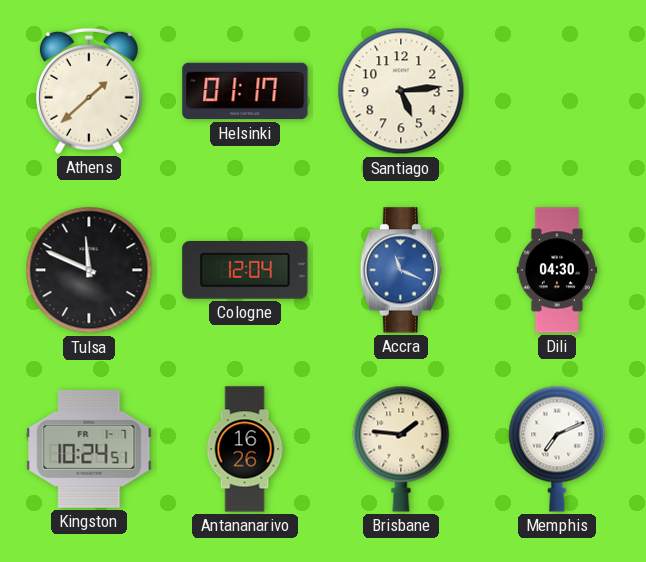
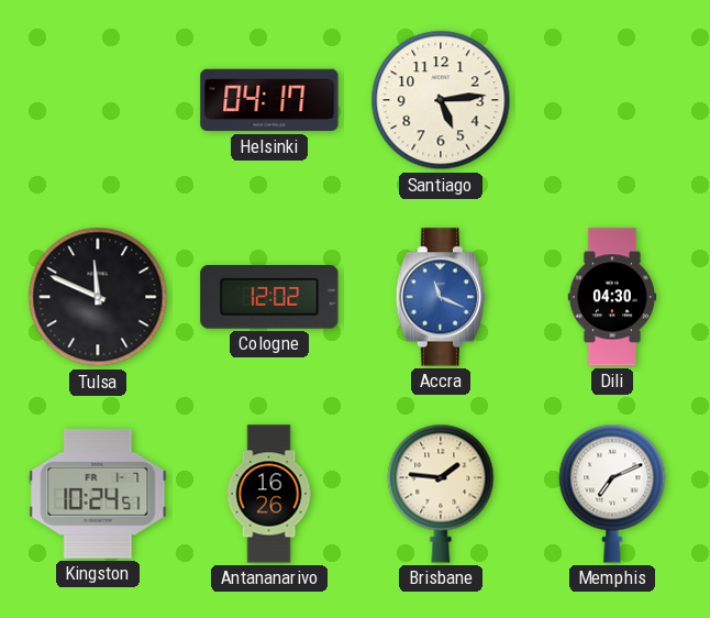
Athens: 1:38 -> none
Helsinki: 01:17 -> 04:17
Cologne: 12:04 -> 12:02
